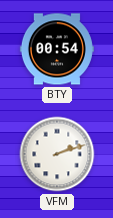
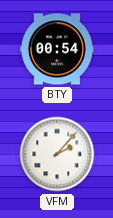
VFM: 2:12 -> 2:07
